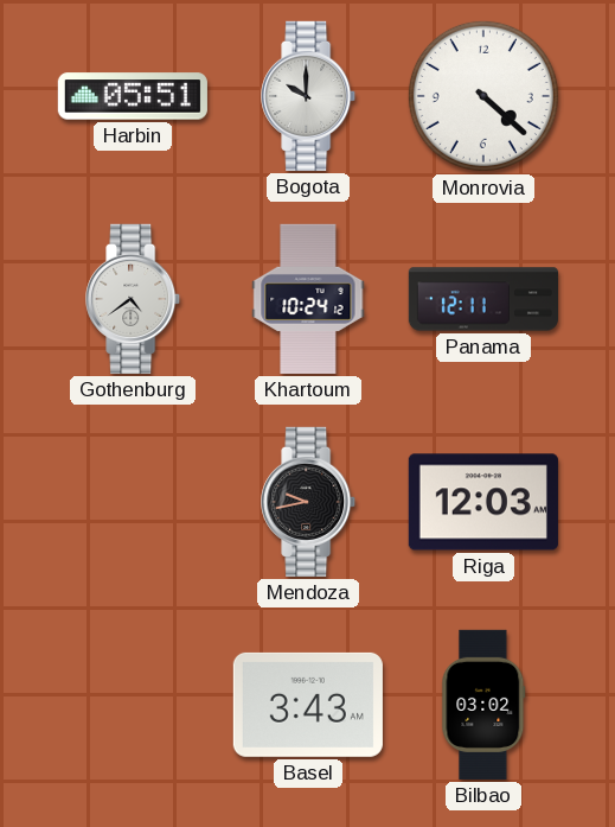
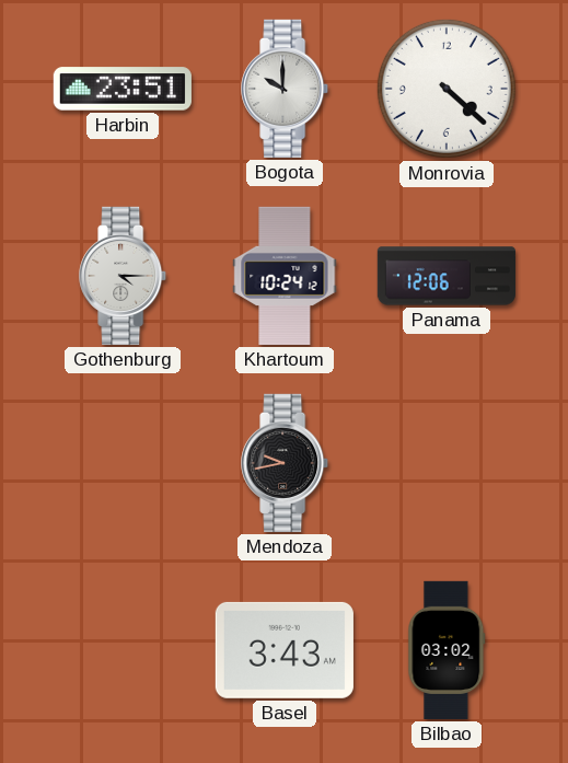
Harbin: 05:51 -> 23:51
Gothenburg: 4:39 -> 4:15
Panama: 12:11 -> 12:06
Riga: 12:03 -> none
